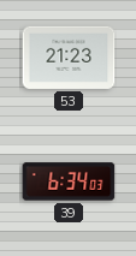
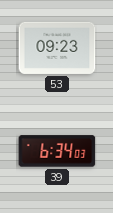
53: 21:23 -> 09:23
